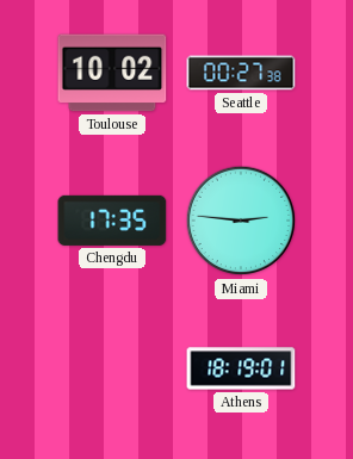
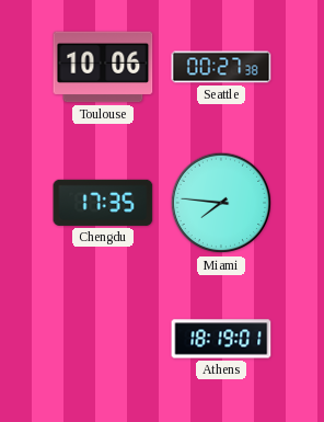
Toulouse: 10:02 -> 10:06
Miami: 2:46 -> 7:46
